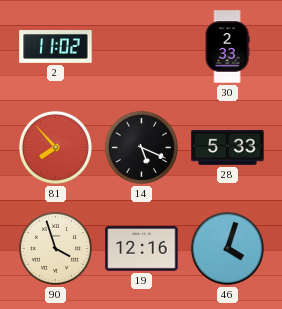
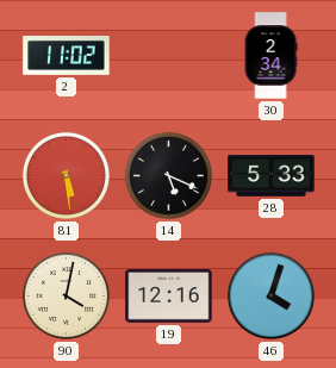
30: 2:33 -> 2:34
81: 7:53 -> 5:29
90: 3:57 -> 4:02
